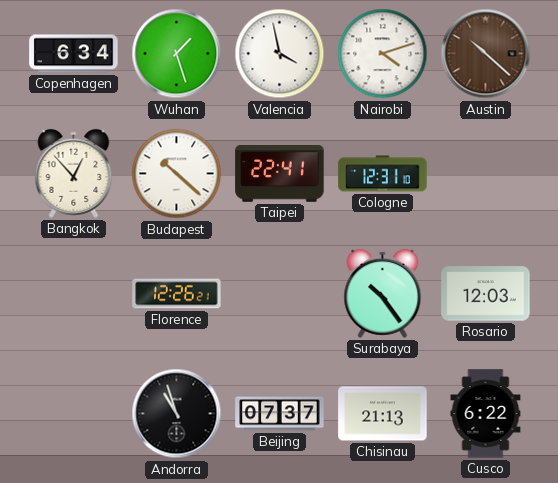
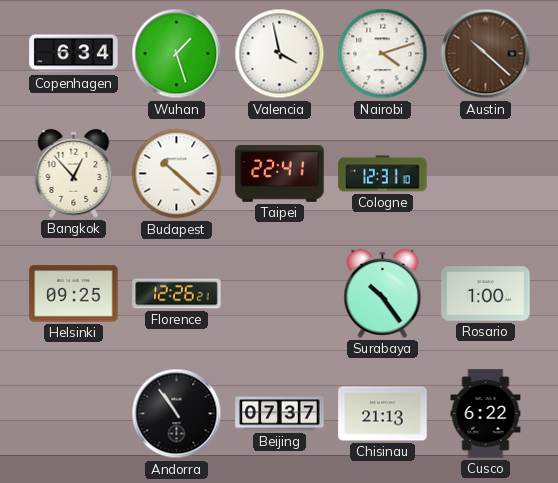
Helsinki: none -> 09:25
Rosario: 12:03 -> 1:00
Andorra: 10:57 -> 10:54
